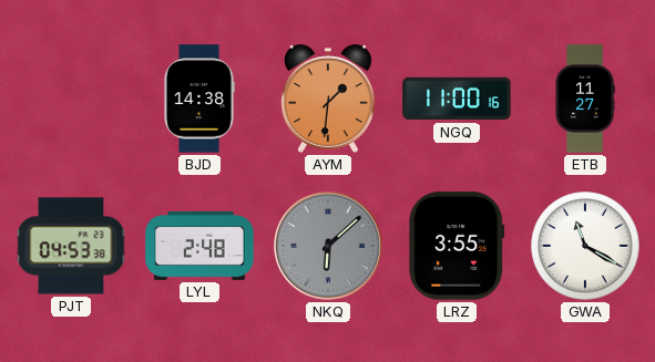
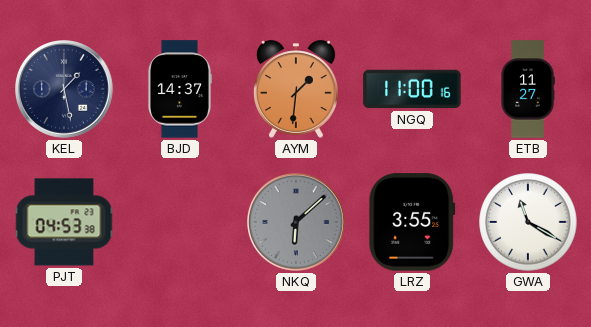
KEL: none -> 1:28
BJD: 14:38 -> 14:37
LYL: 2:48 -> none
